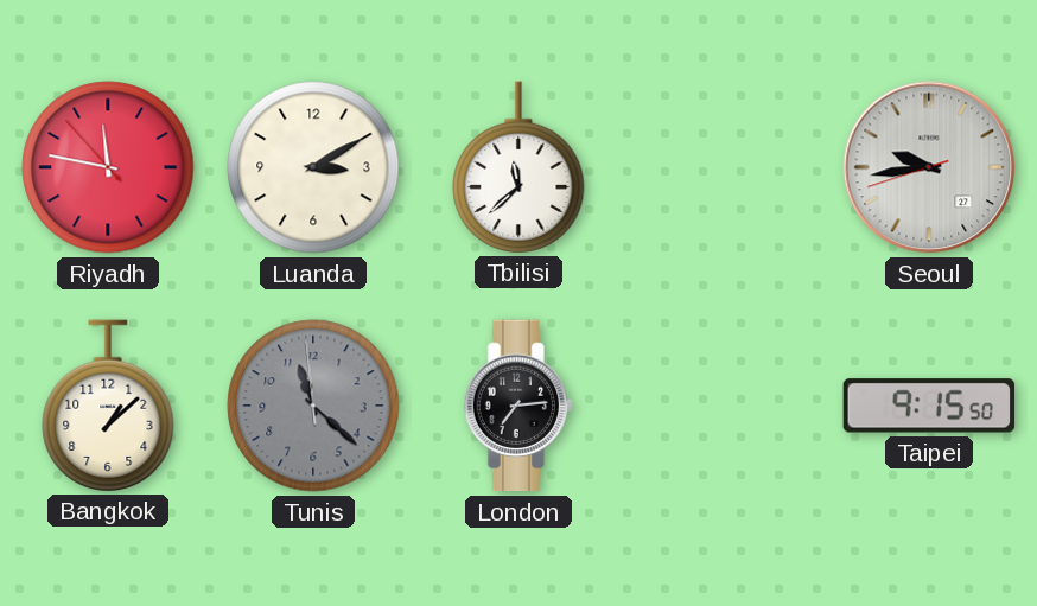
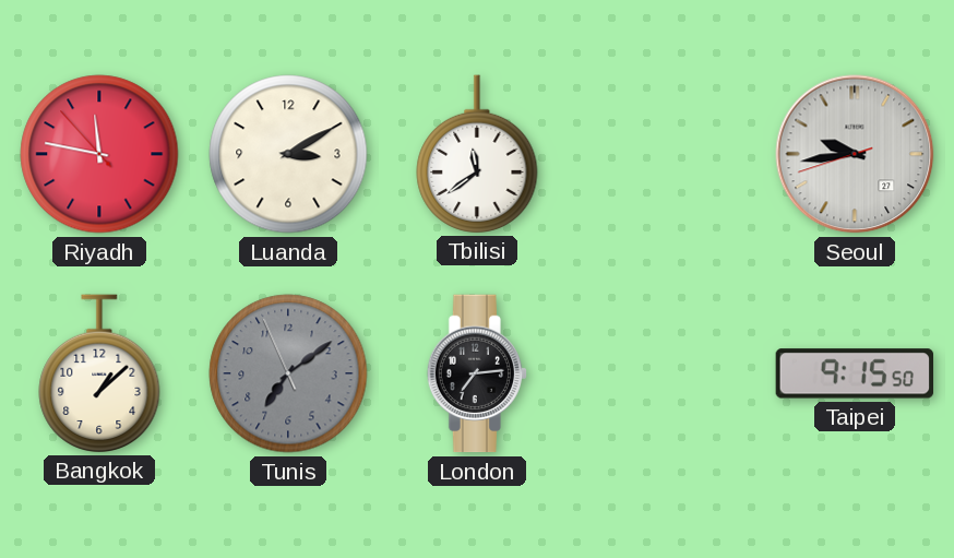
Tbilisi: 11:38 -> 11:39
Tunis: 11:21 -> 7:08
